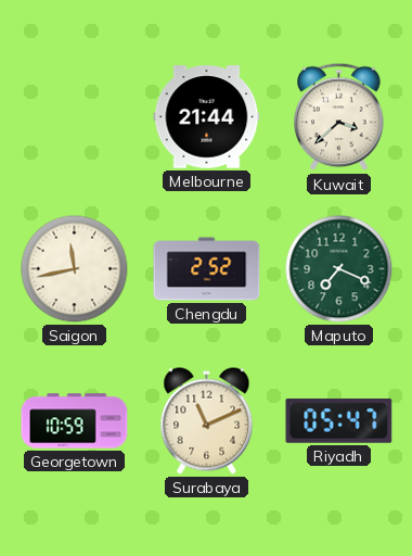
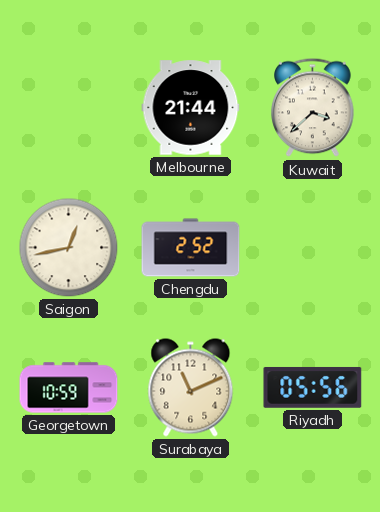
Saigon: 11:43 -> 12:43
Maputo: 7:19 -> none
Riyadh: 05:47 -> 05:56
